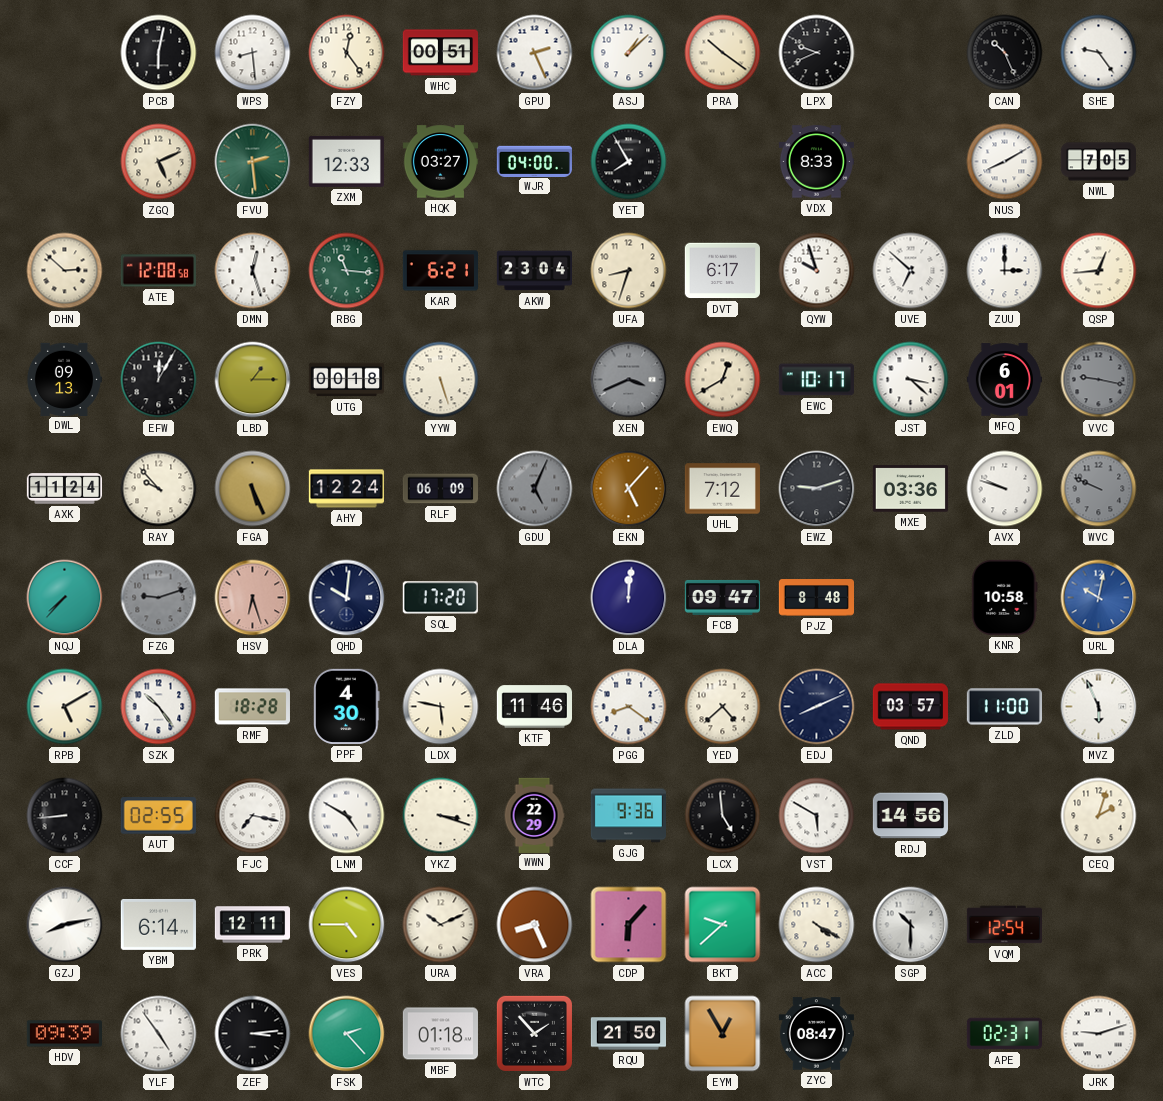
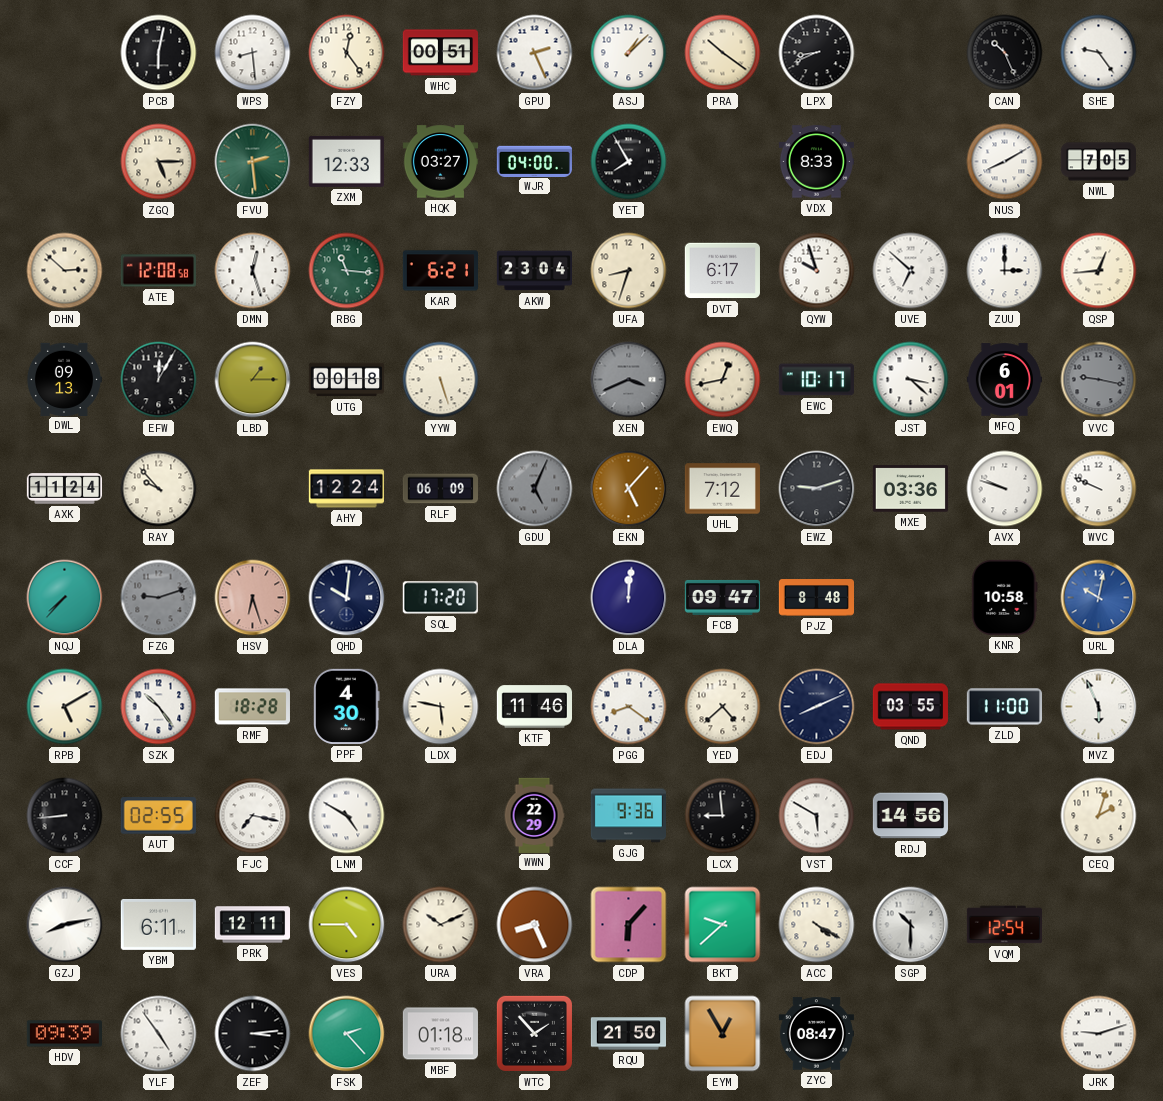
LPX: 9:41 -> 8:41
ZGQ: 5:11 -> 5:15
EWQ: 12:40 -> 12:43
FGA: 5:26 -> none
WVC dial: grey -> white
QND: 03:57 -> 03:55
YKZ: 3:18 -> none
LCX: 4:59 -> 8:59
YBM: 6:14 -> 6:11
APE: 02:31 -> none
